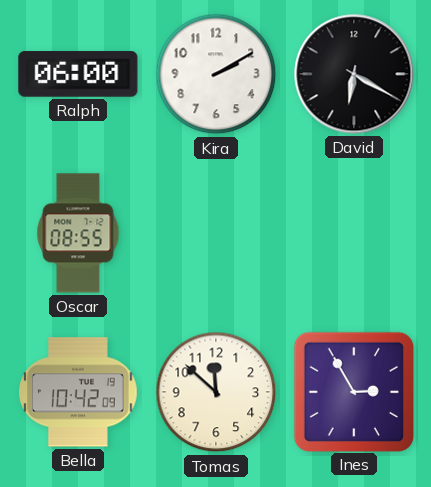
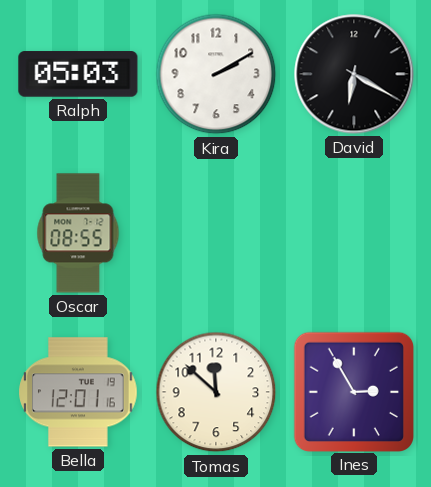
Ralph: 06:00 -> 05:03
Bella: 10:42 -> 12:01
